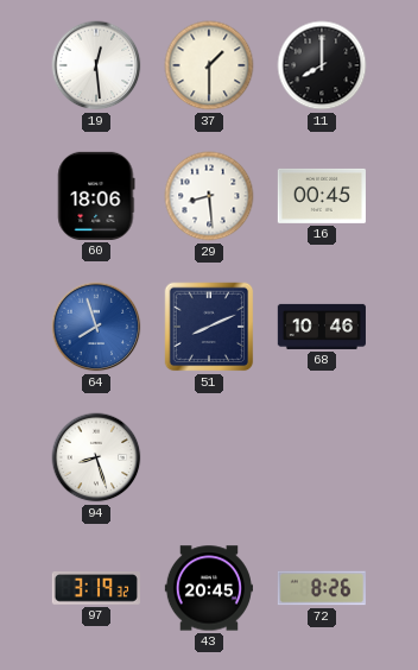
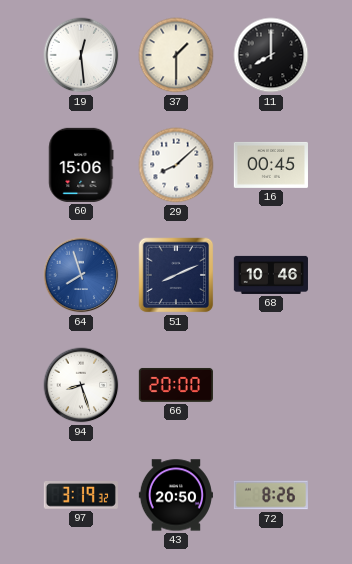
60: 18:06 -> 15:06
29: 8:29 -> 8:08
66: none -> 20:00
43: 20:45 -> 20:50
